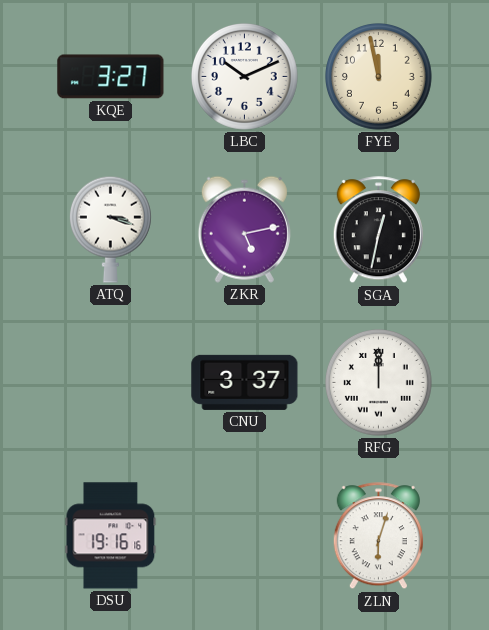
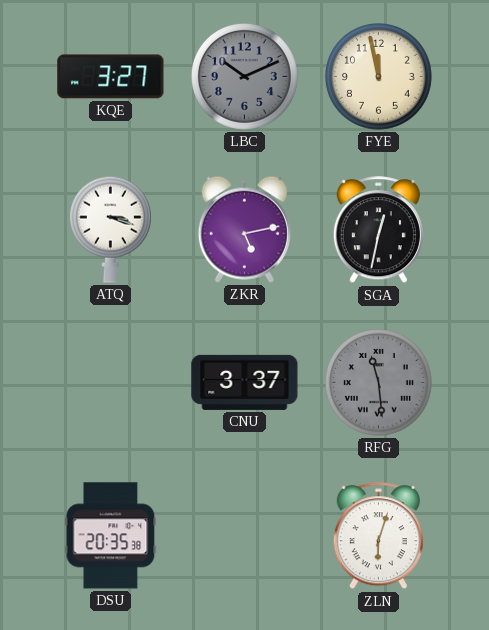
LBC dial: white -> grey
RFG: 12:00 -> 11:29
RFG dial: white -> grey
DSU: 19:16 -> 20:35
